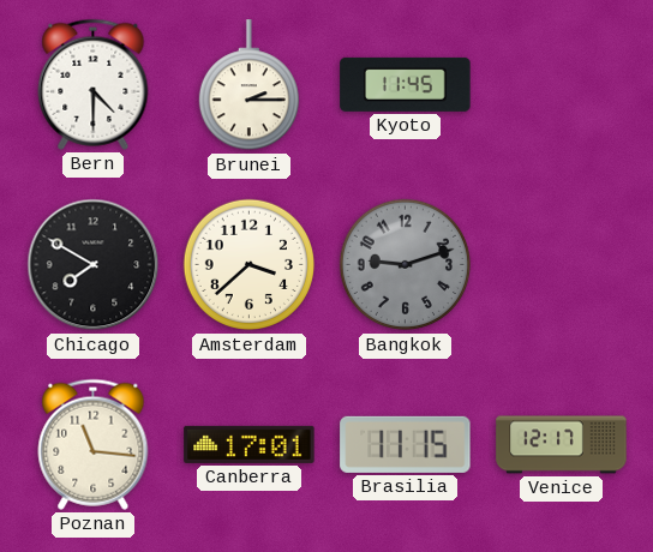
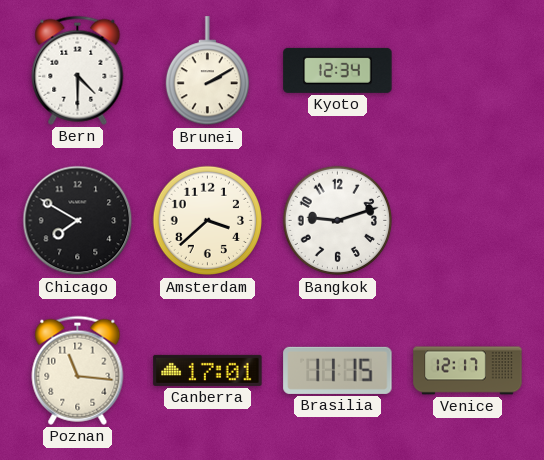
Brunei: 2:15 -> 2:10
Kyoto: 11:45 -> 12:34
Bangkok dial: grey -> white
